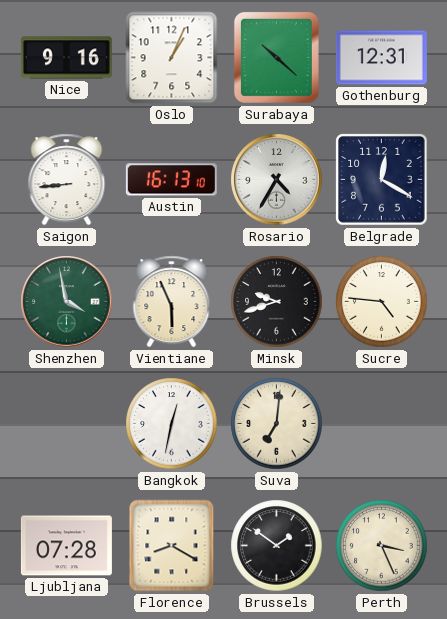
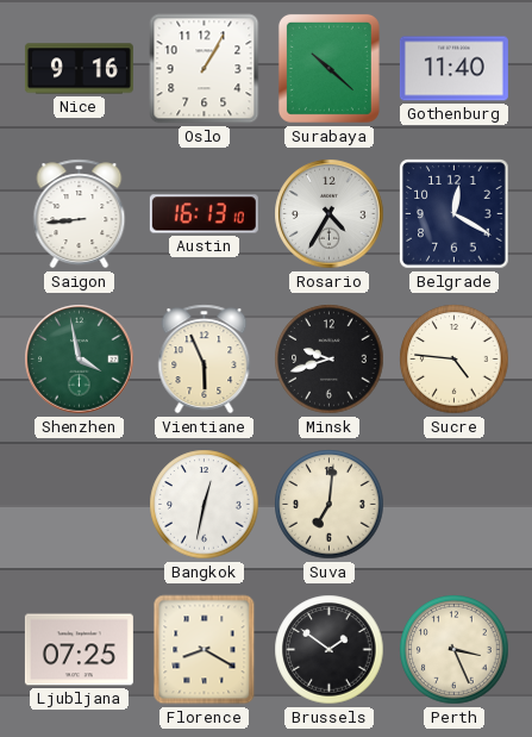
Oslo: 1:04 -> 1:05
Gothenburg: 12:31 -> 11:40
Ljubljana: 07:28 -> 07:25
